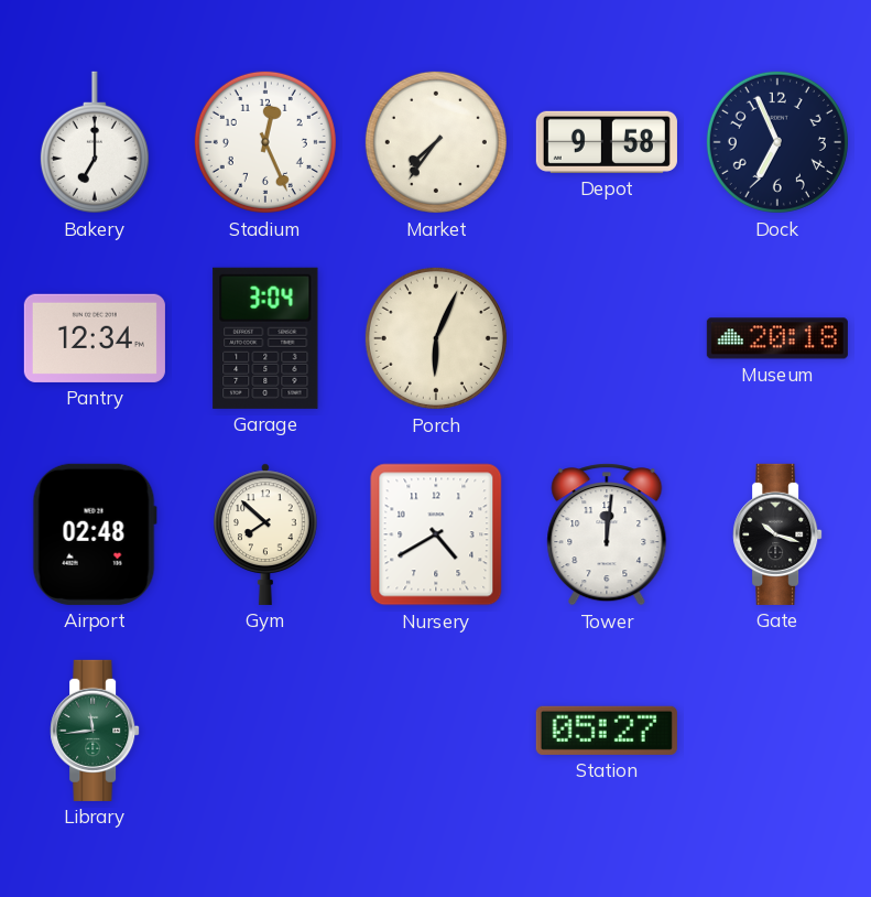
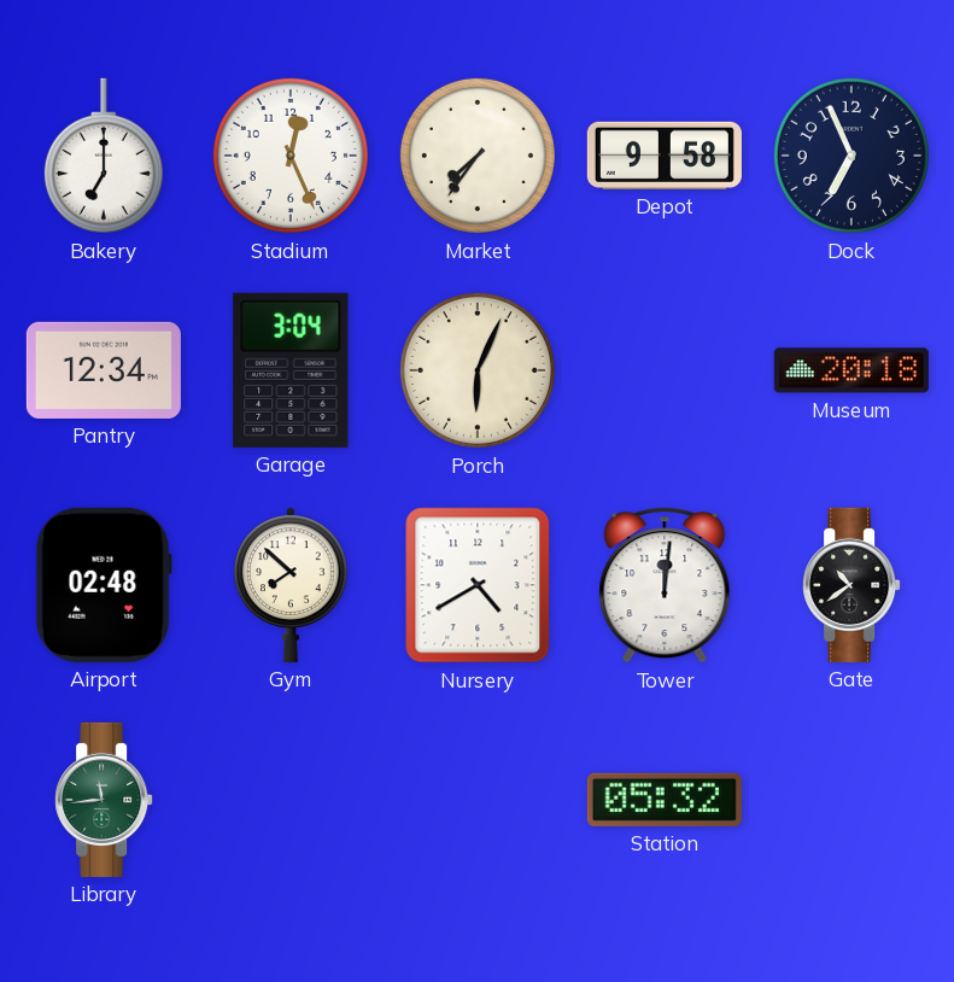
Gate: 10:18 -> 10:39
Station: 05:27 -> 05:32
